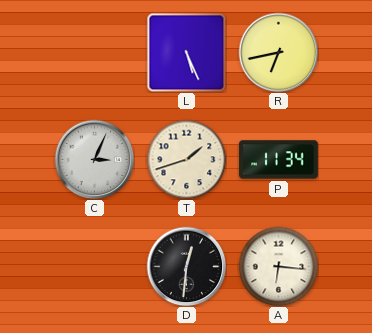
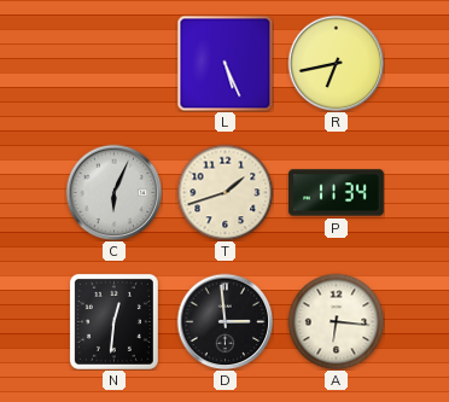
C: 3:04 -> 6:04
N: none -> 12:31
D: 12:31 -> 2:59
